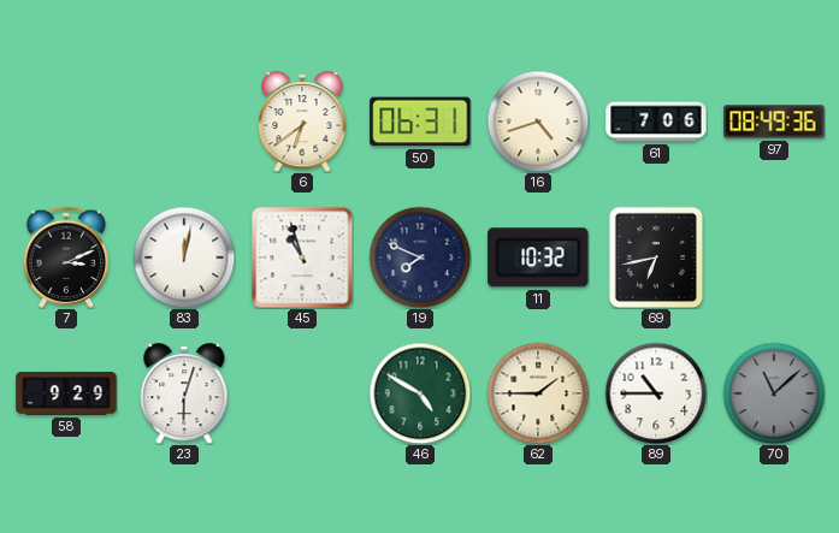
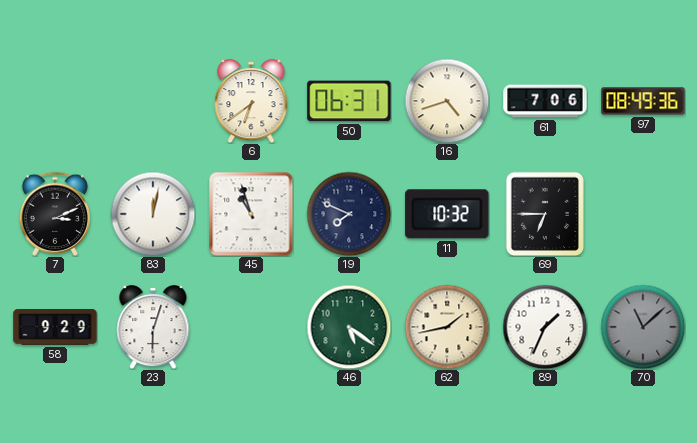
69: 6:43 -> 6:45
46: 4:50 -> 5:21
62: 1:45 -> 1:43
89: 10:45 -> 1:34
